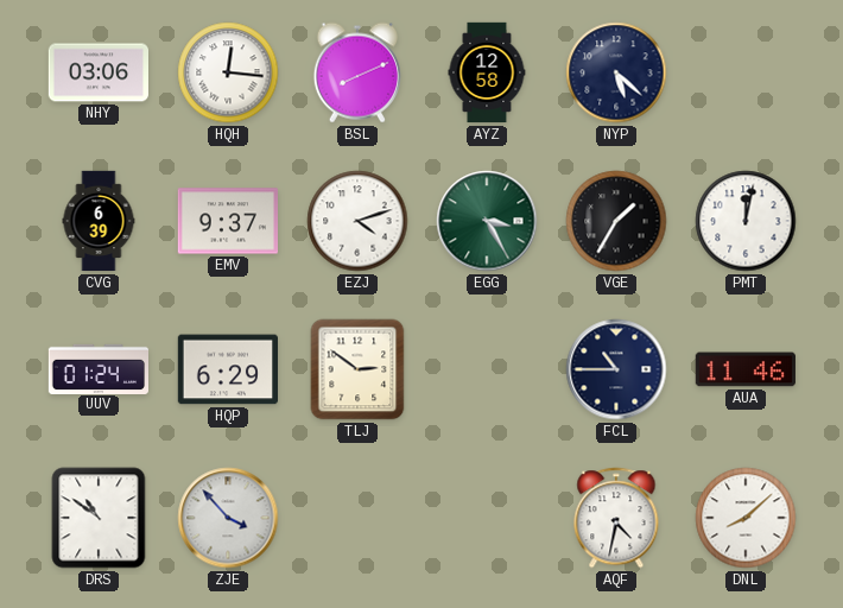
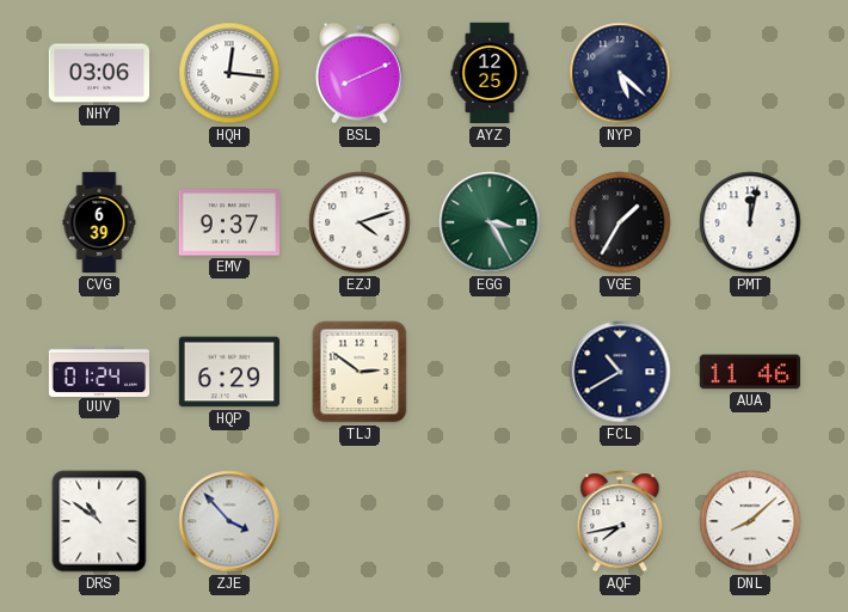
AYZ: 12:58 -> 12:25
FCL: 10:45 -> 10:40
AQF: 4:32 -> 7:43
